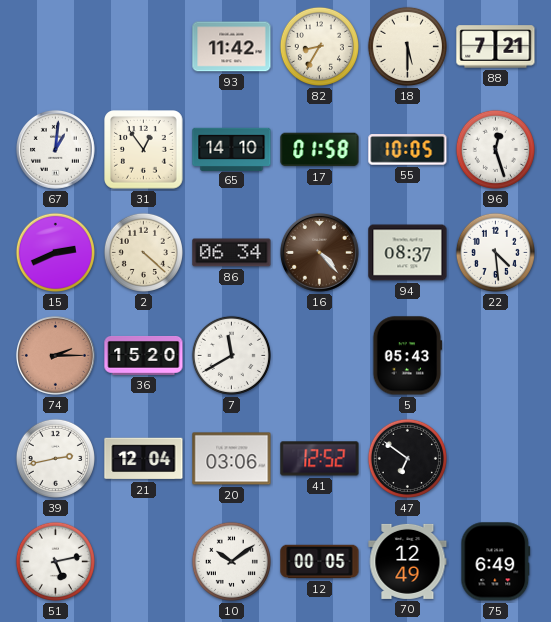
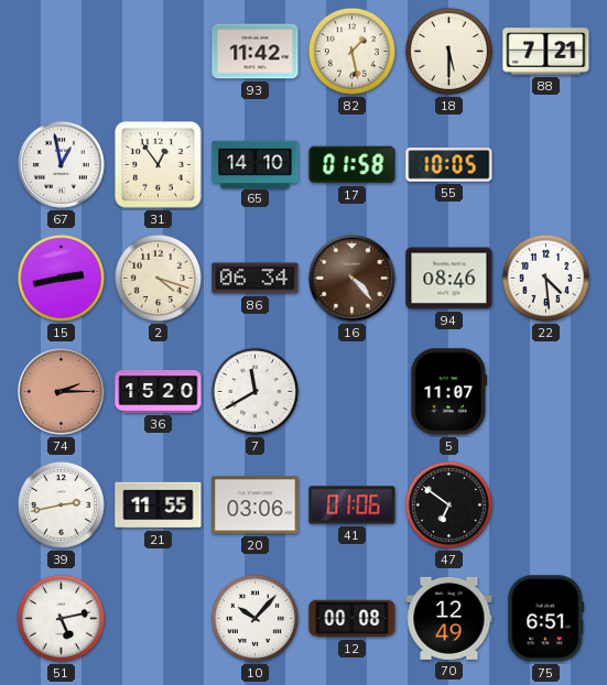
82: 8:35 -> 1:28
67: 1:01 -> 12:58
96: 12:27 -> none
15: 2:41 -> 2:43
2: 4:22 -> 4:18
94: 08:37 -> 08:46
5: 05:43 -> 11:07
21: 12:04 -> 11:55
41: 12:52 -> 01:06
10: 10:09 -> 10:07
12: 00:05 -> 00:08
75: 6:49 -> 6:51
